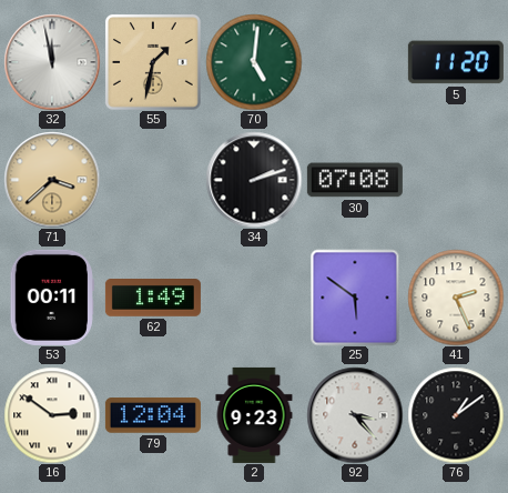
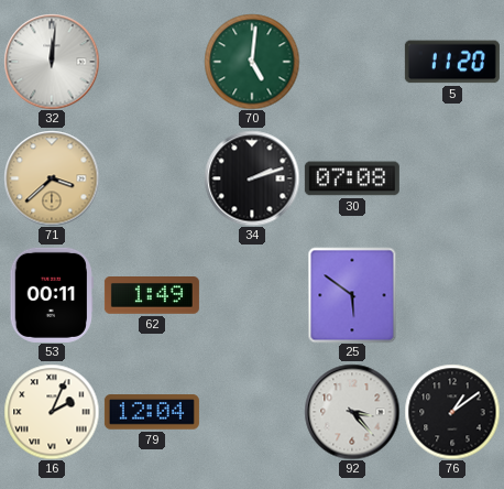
32: 11:58 -> 12:01
55: 1:32 -> none
41: 2:26 -> none
16: 2:51 -> 2:04
2: 9:23 -> none
